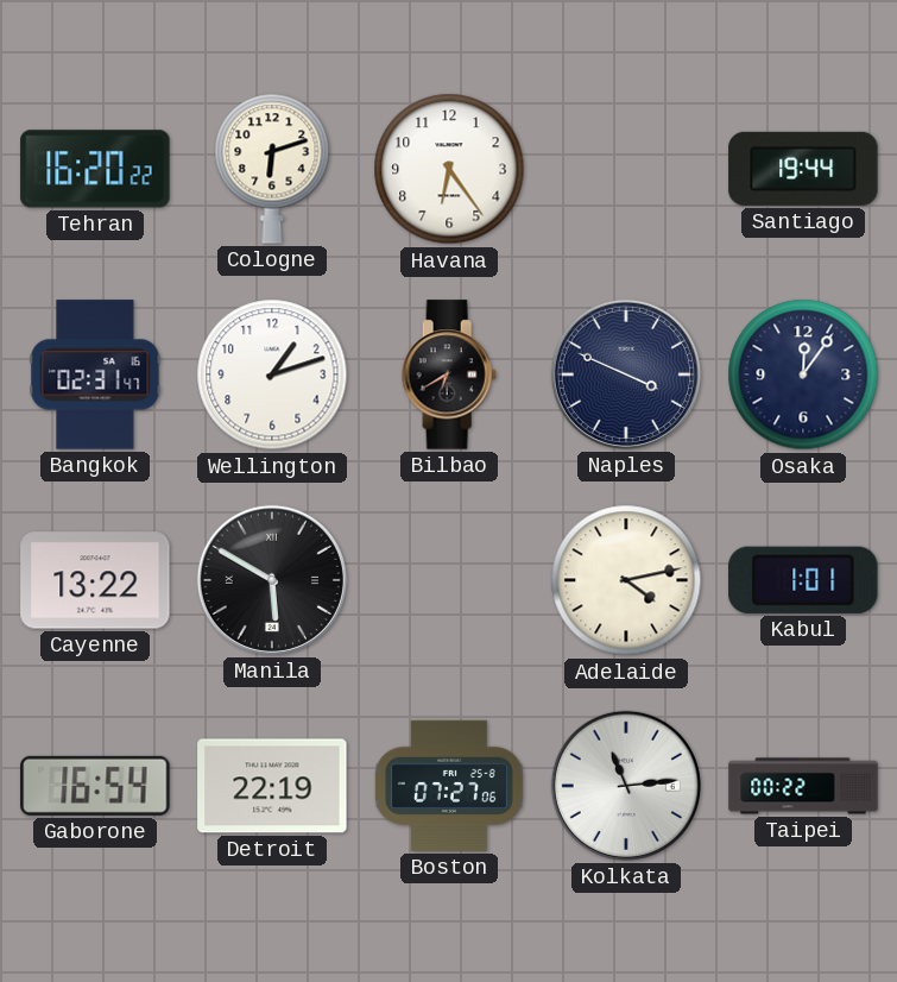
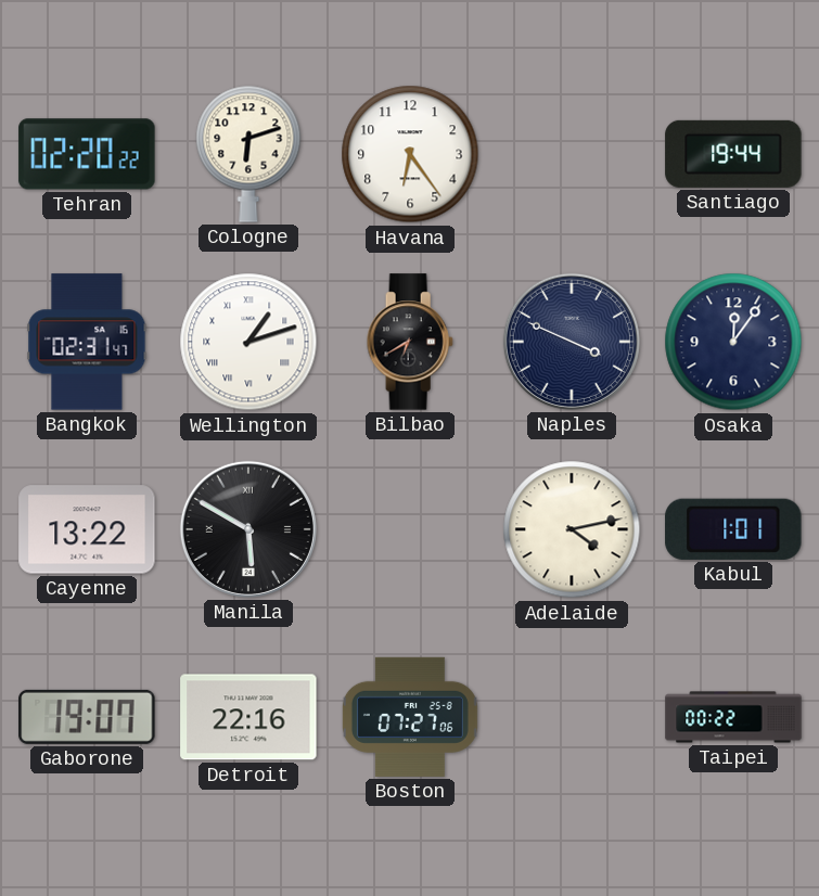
Tehran: 16:20 -> 02:20
Wellington numerals: Arabic -> Roman
Gaborone: 16:54 -> 19:07
Detroit: 22:19 -> 22:16
Kolkata: 11:14 -> none
